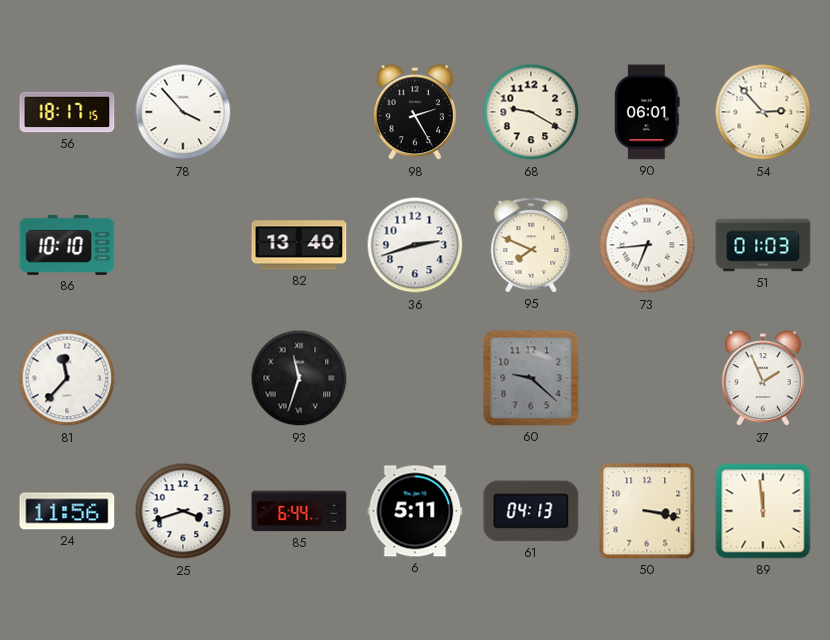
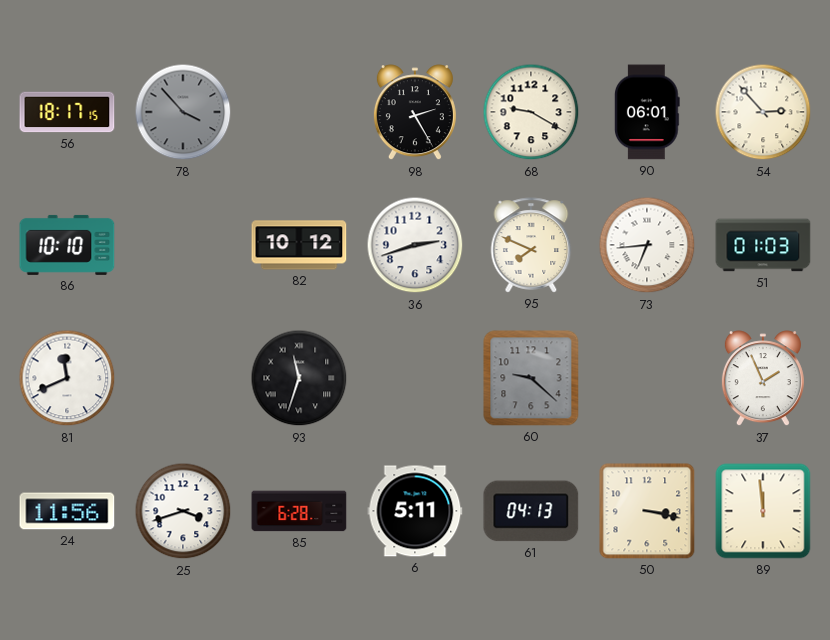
78 dial: white -> grey
82: 13:40 -> 10:12
81: 11:37 -> 11:41
85: 6:44 -> 6:28
